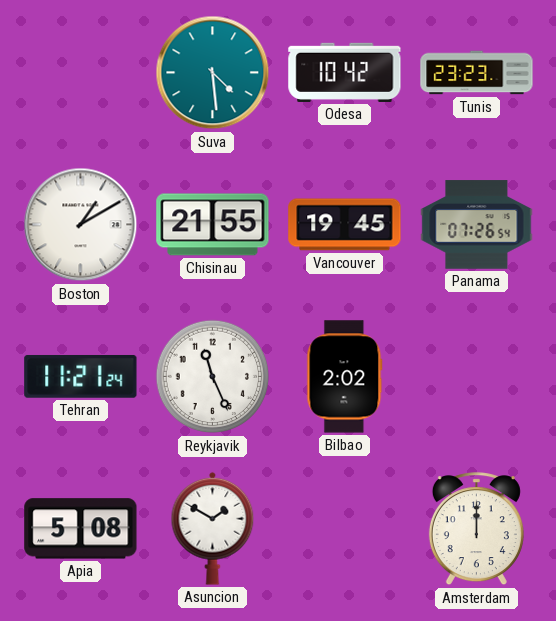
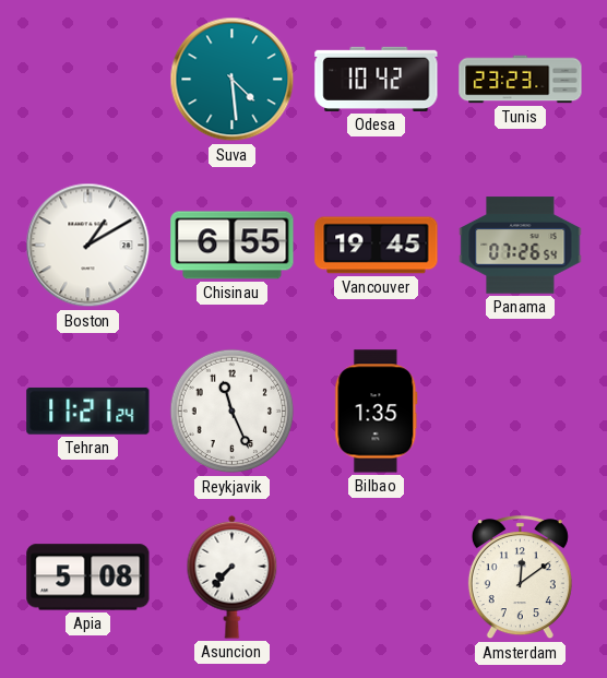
Chisinau: 21:55 -> 6:55
Bilbao: 2:02 -> 1:35
Asuncion: 1:50 -> 7:37
Amsterdam: 12:00 -> 12:09
